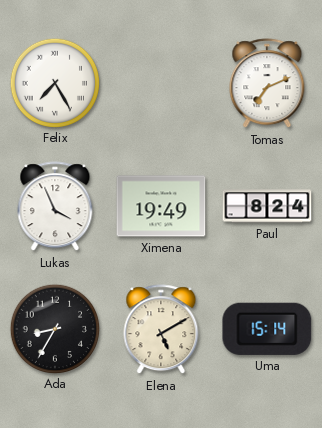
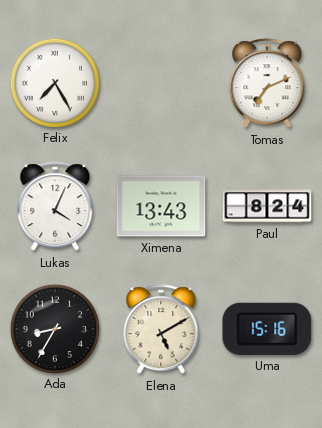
Lukas: 3:56 -> 4:04
Ximena: 19:49 -> 13:43
Uma: 15:14 -> 15:16
